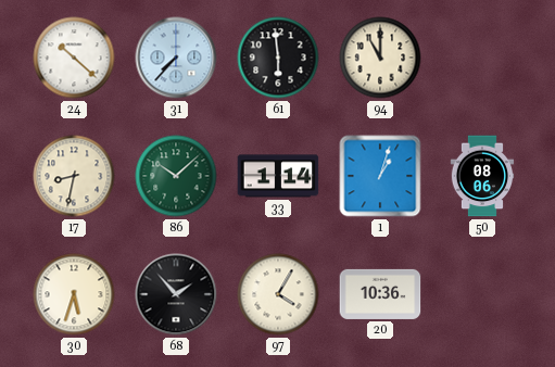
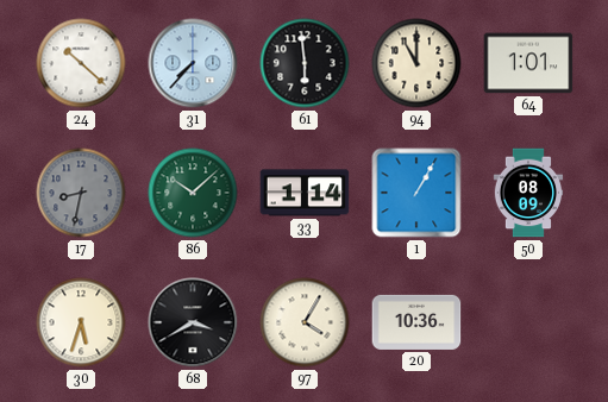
64: none -> 1:01
17 dial: cream -> grey
1: 1:03 -> 1:05
50: 08:06 -> 08:09
68: 1:53 -> 3:40
